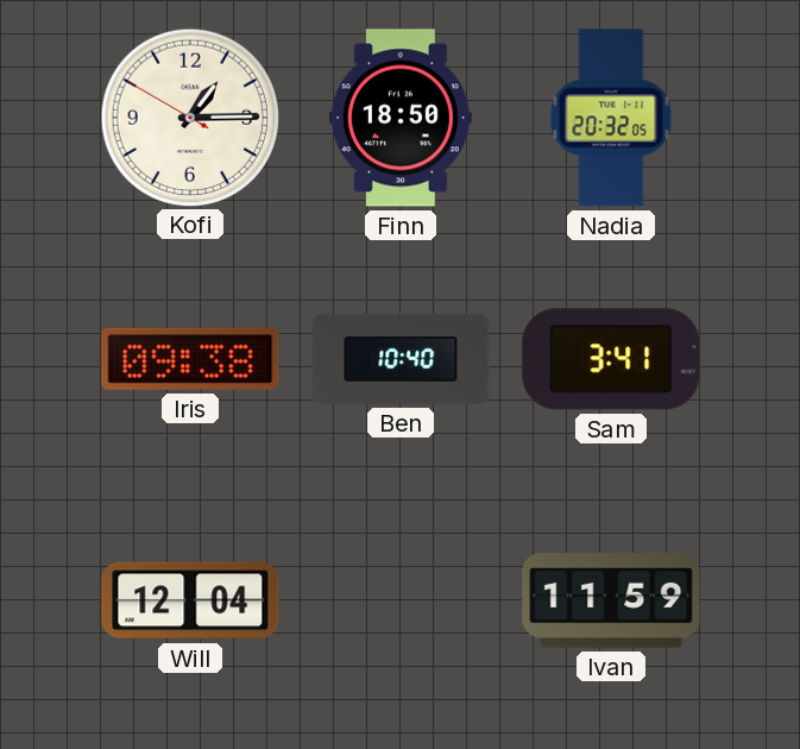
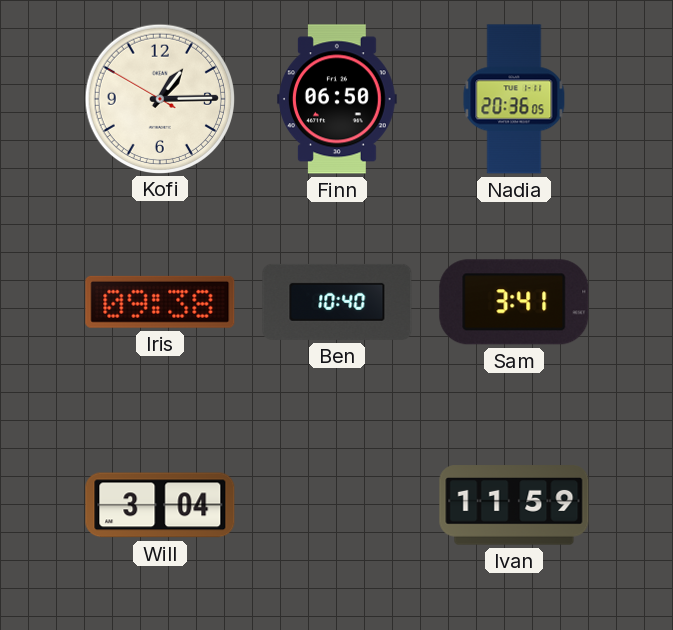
Finn: 18:50 -> 06:50
Nadia: 20:32 -> 20:36
Will: 12:04 -> 3:04
